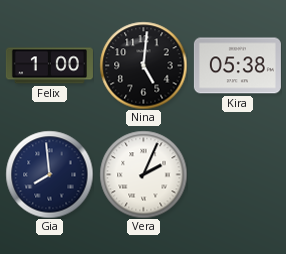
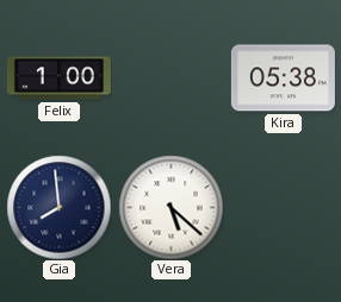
Nina: 5:01 -> none
Vera: 2:04 -> 5:22
